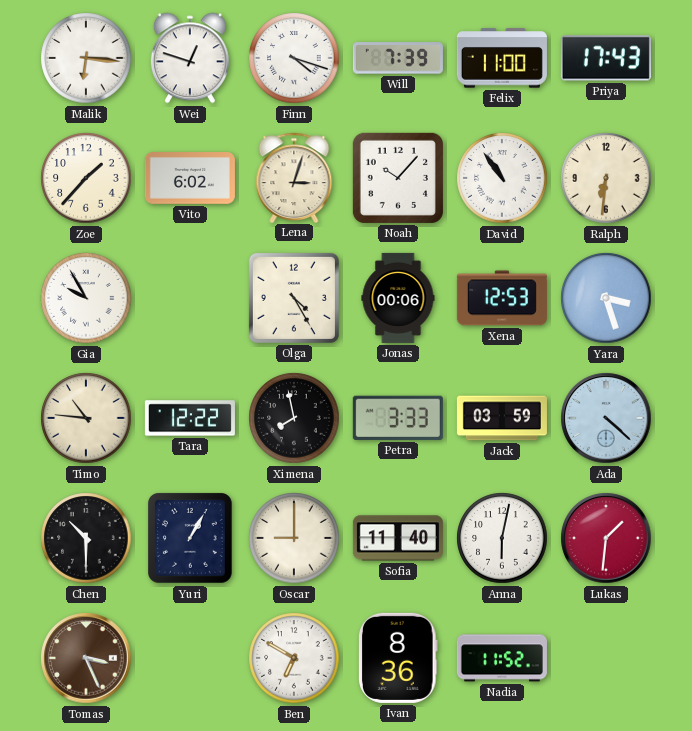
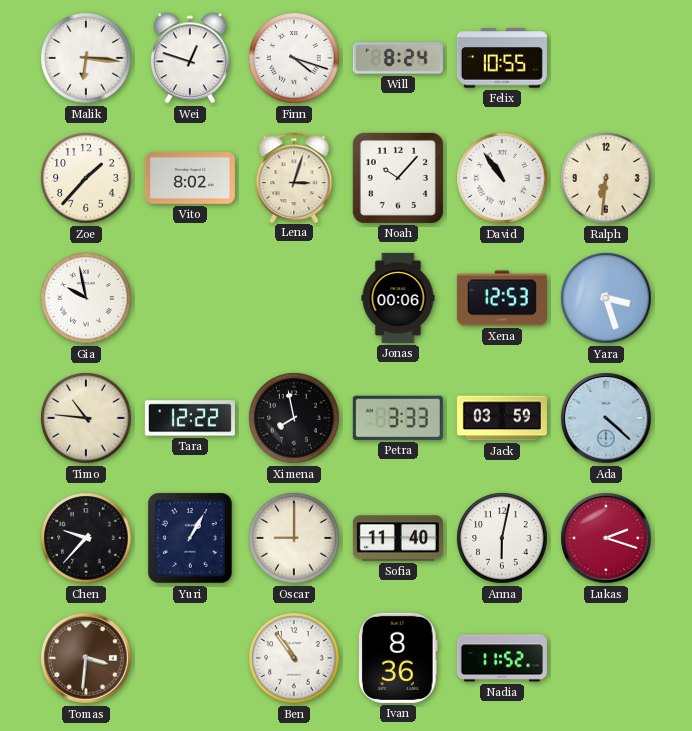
Will: 7:39 -> 8:24
Felix: 11:00 -> 10:55
Priya: 17:43 -> none
Vito: 6:02 -> 8:02
Gia: 9:55 -> 9:58
Olga: 4:25 -> none
Chen: 10:30 -> 9:37
Lukas: 1:31 -> 2:18
Tomas: 3:26 -> 3:31
Ben: 6:50 -> 10:54
